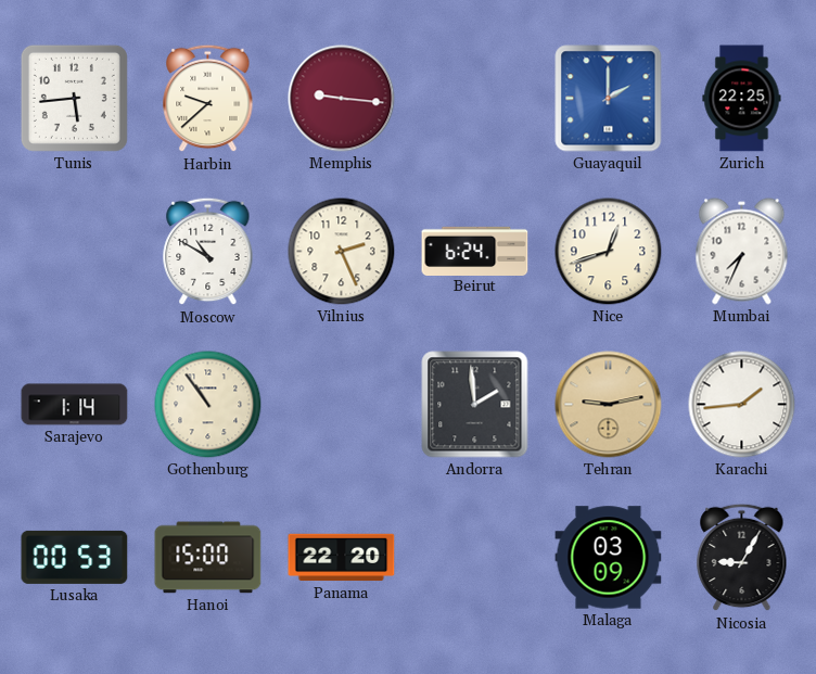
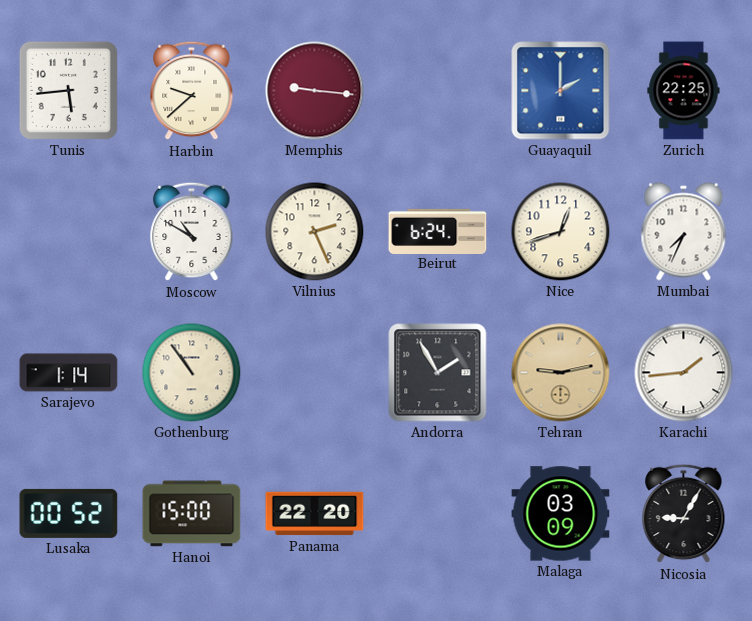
Andorra: 1:59 -> 1:55
Lusaka: 00:53 -> 00:52
